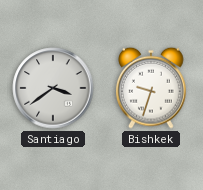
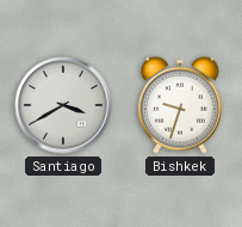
Santiago: 3:39 -> 3:40
